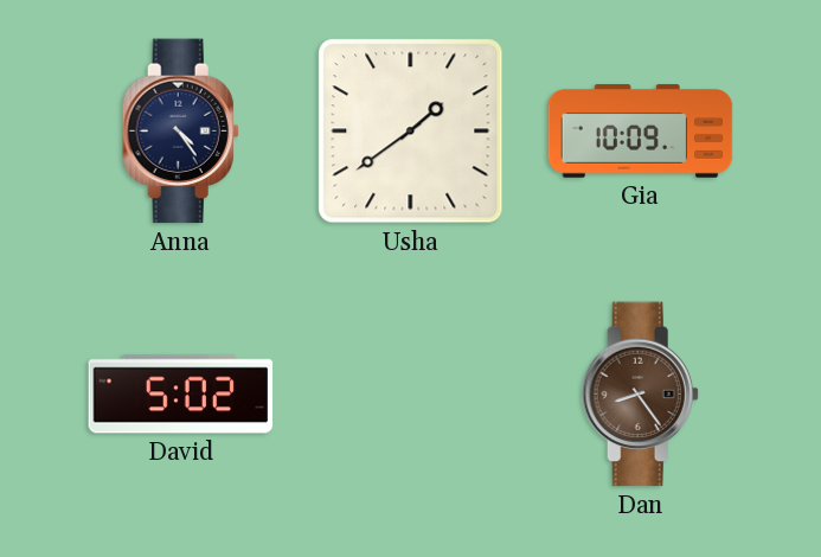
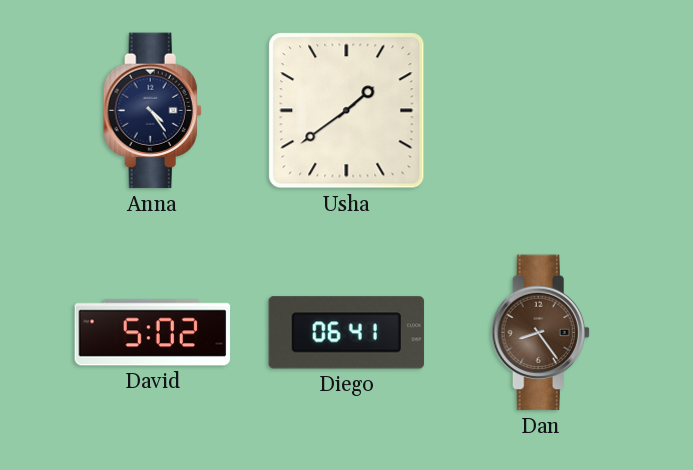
Gia: 10:09 -> none
Diego: none -> 06:41
